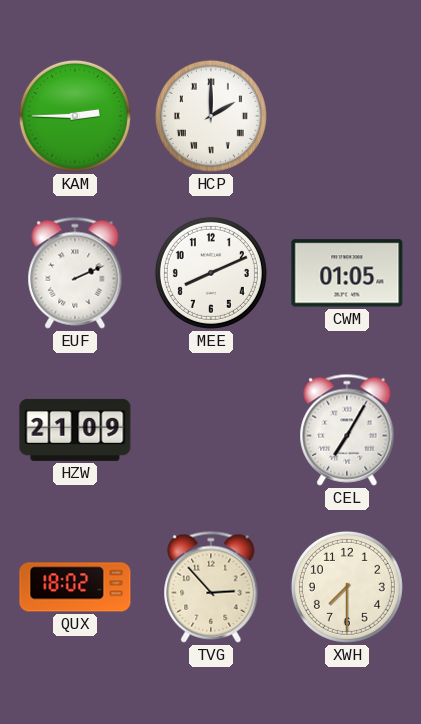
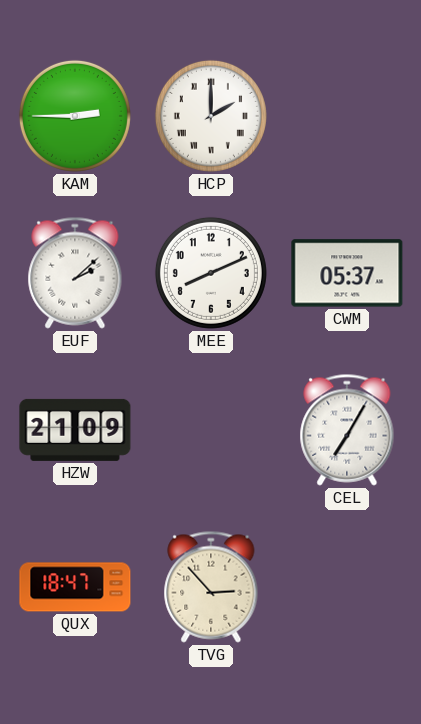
EUF: 2:11 -> 2:08
CWM: 01:05 -> 05:37
QUX: 18:02 -> 18:47
XWH: 7:30 -> none
